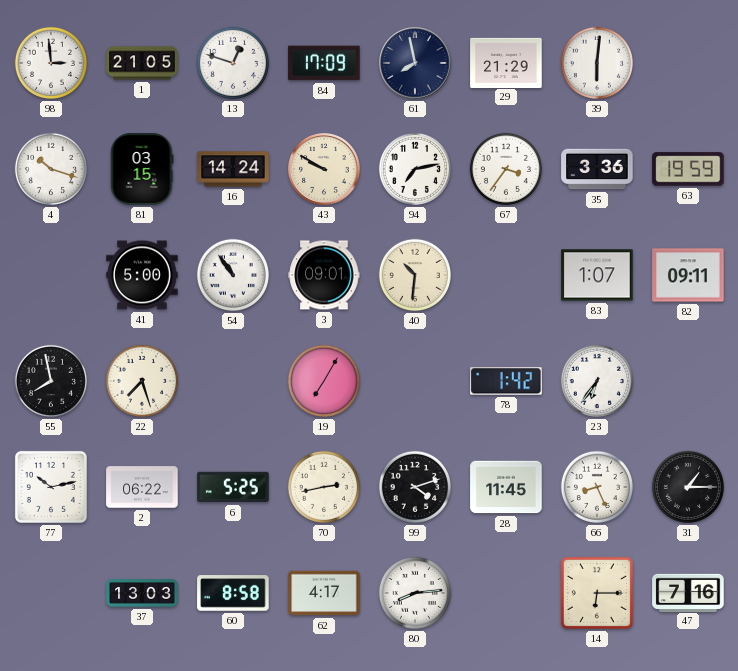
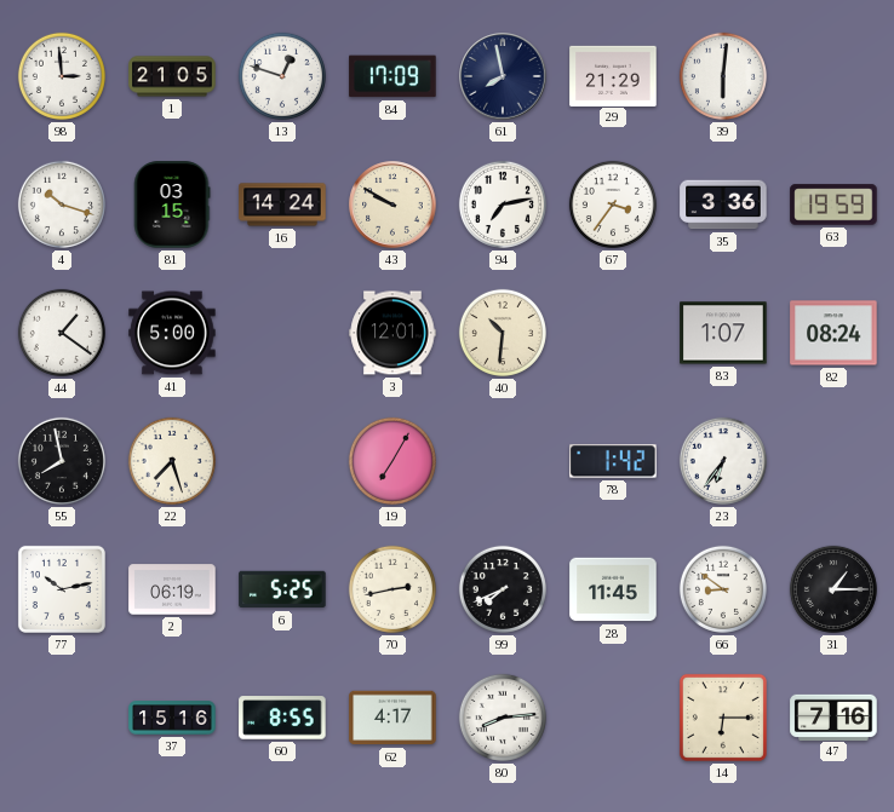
44: none -> 1:21
54: 10:54 -> none
3: 09:01 -> 12:01
82: 09:11 -> 08:24
2: 06:22 -> 06:19
99: 4:12 -> 7:41
66: 8:26 -> 8:51
37: 13:03 -> 15:16
60: 8:58 -> 8:55
